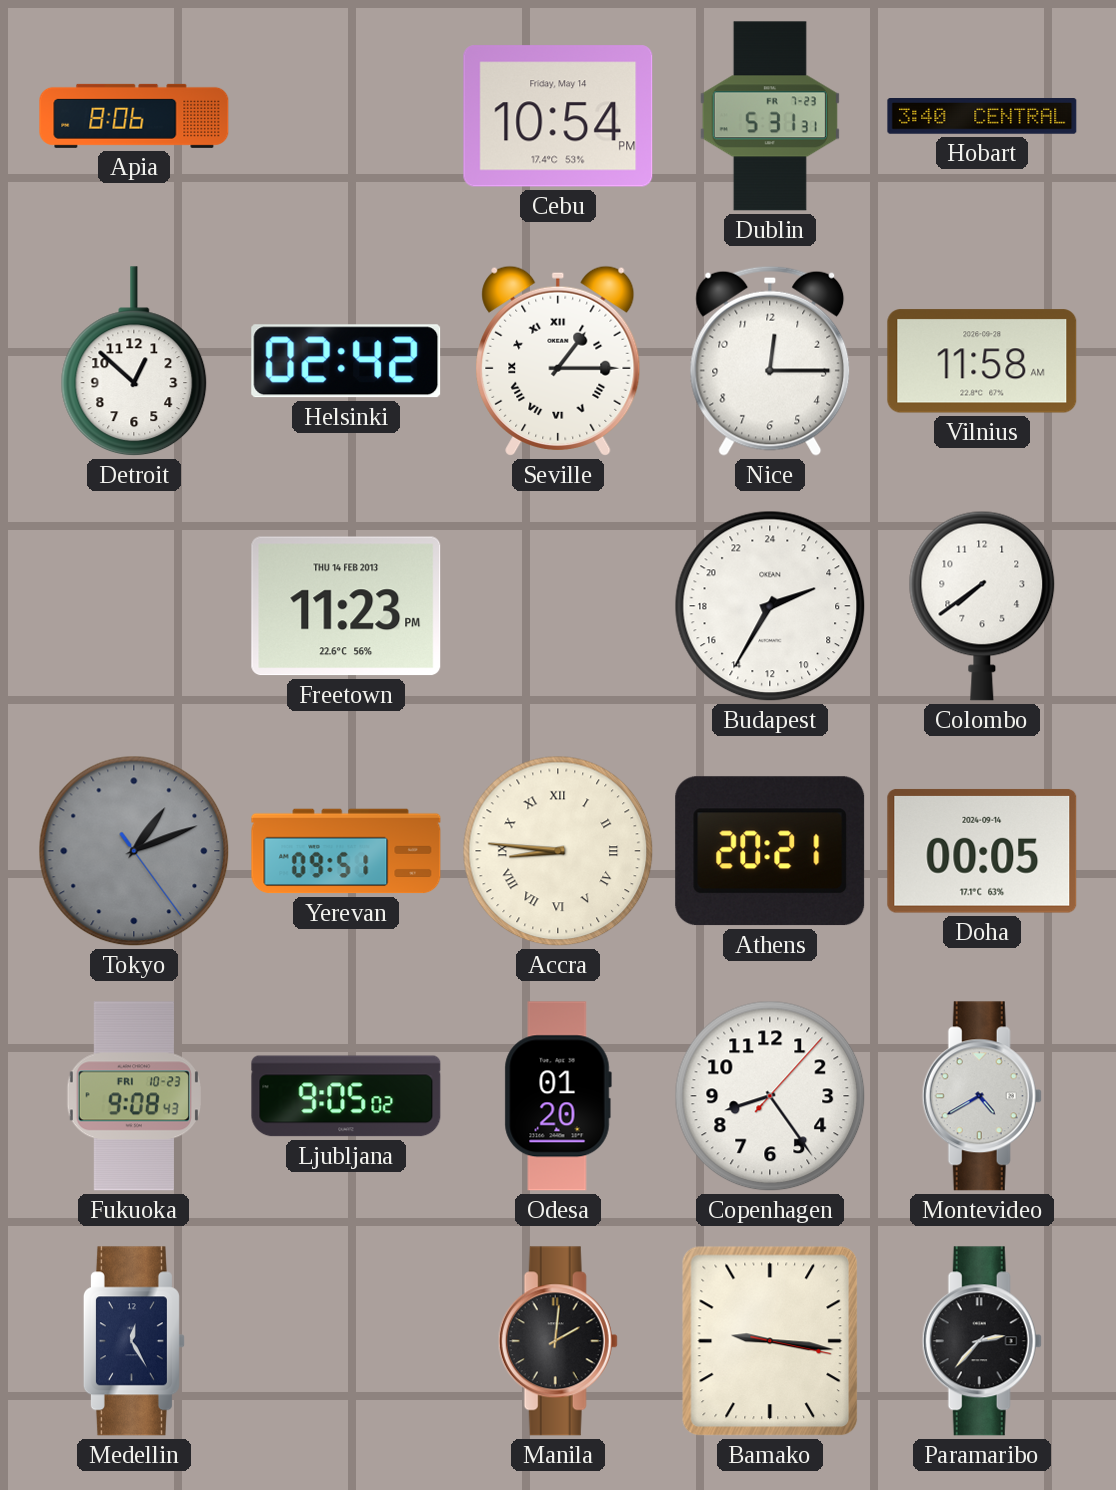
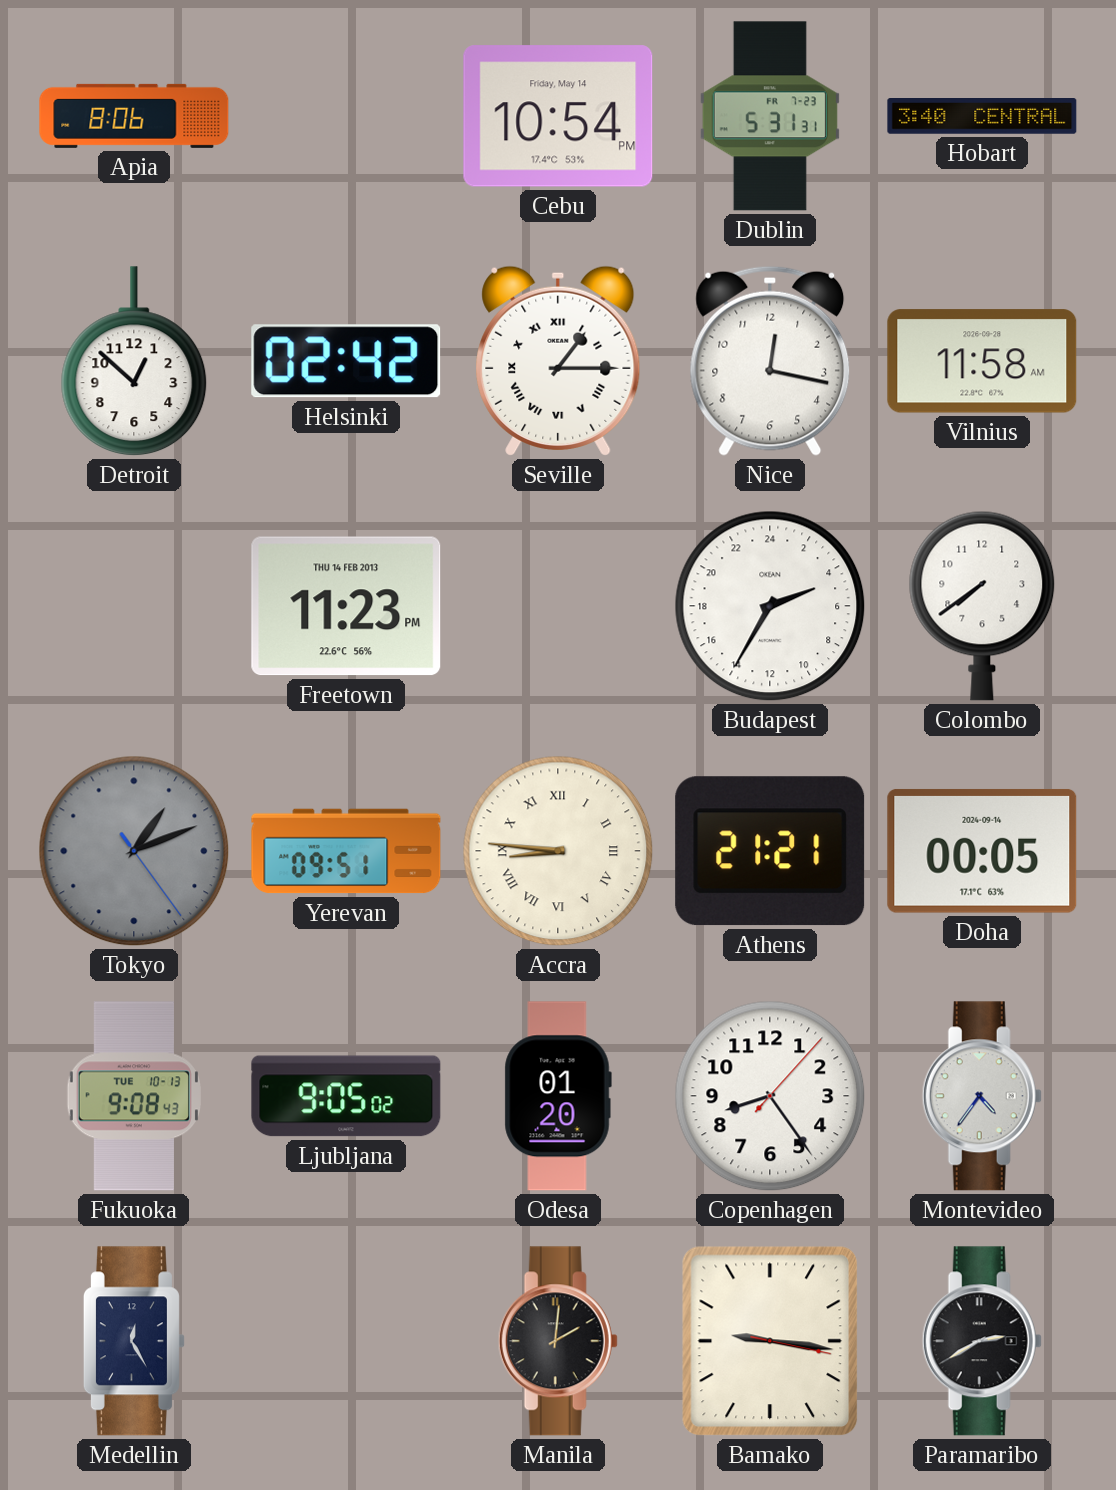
Nice: 12:15 -> 12:17
Athens: 20:21 -> 21:21
Fukuoka date: FRI 10-23 -> TUE 10-13
Montevideo: 4:40 -> 4:36
Paramaribo: 2:37 -> 2:40
